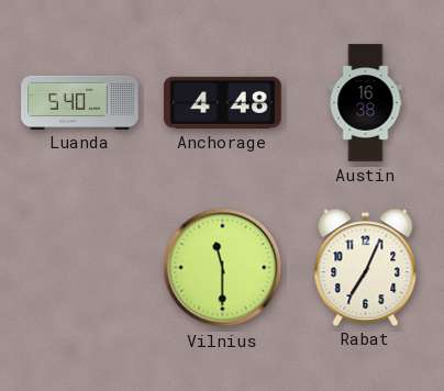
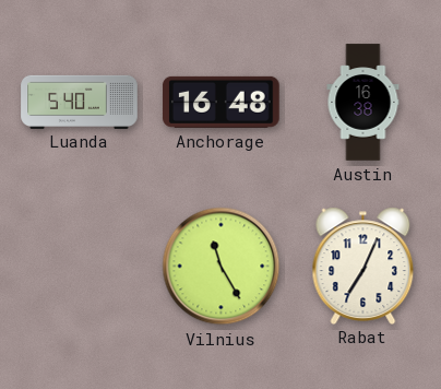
Anchorage: 4:48 -> 16:48
Vilnius: 11:30 -> 11:25
